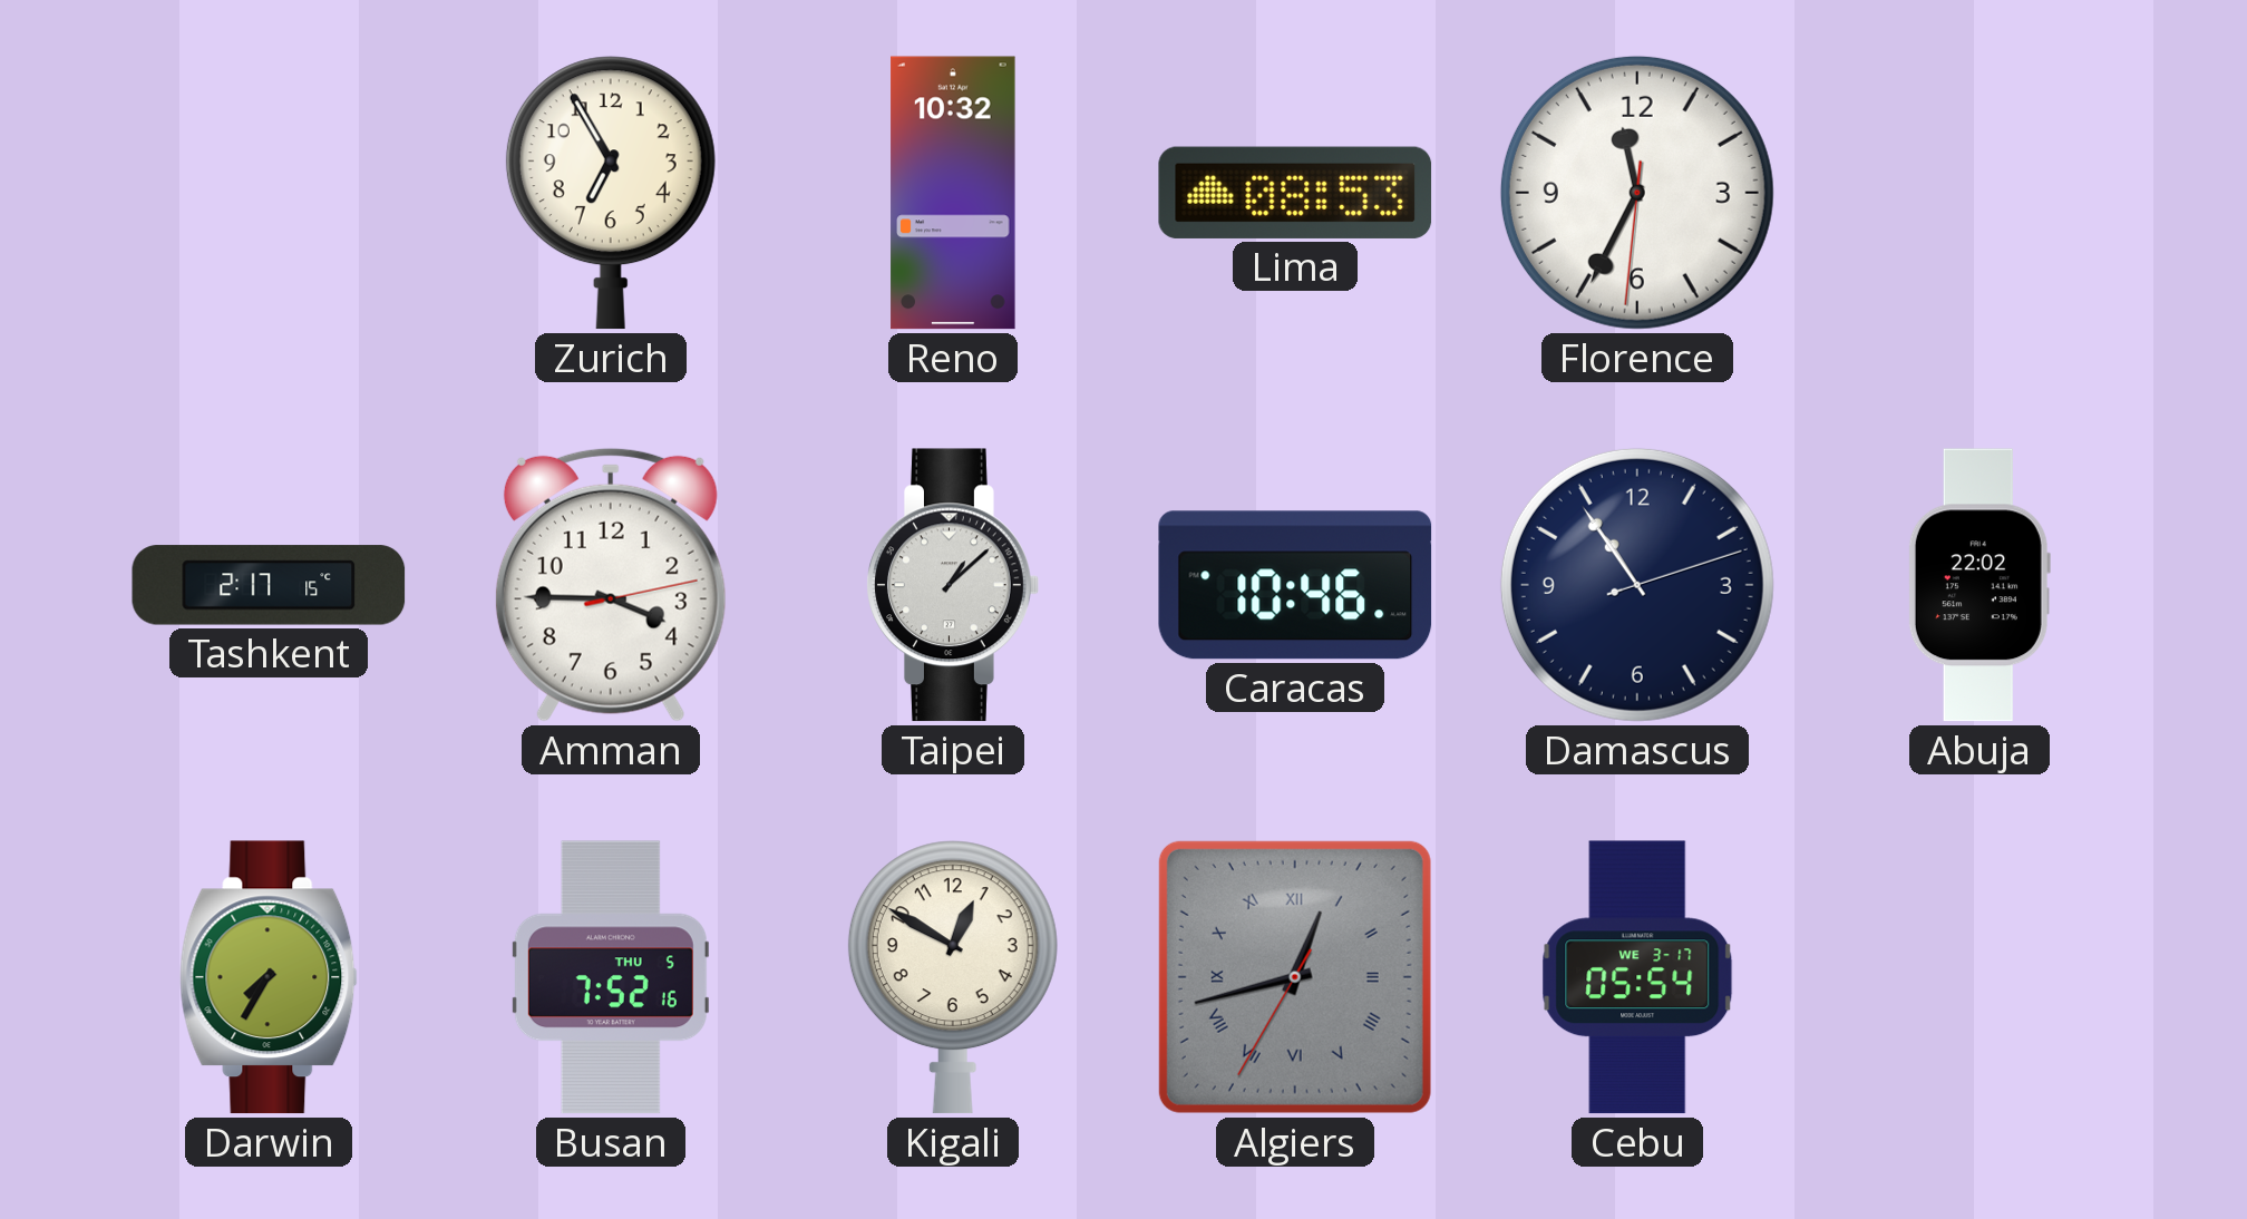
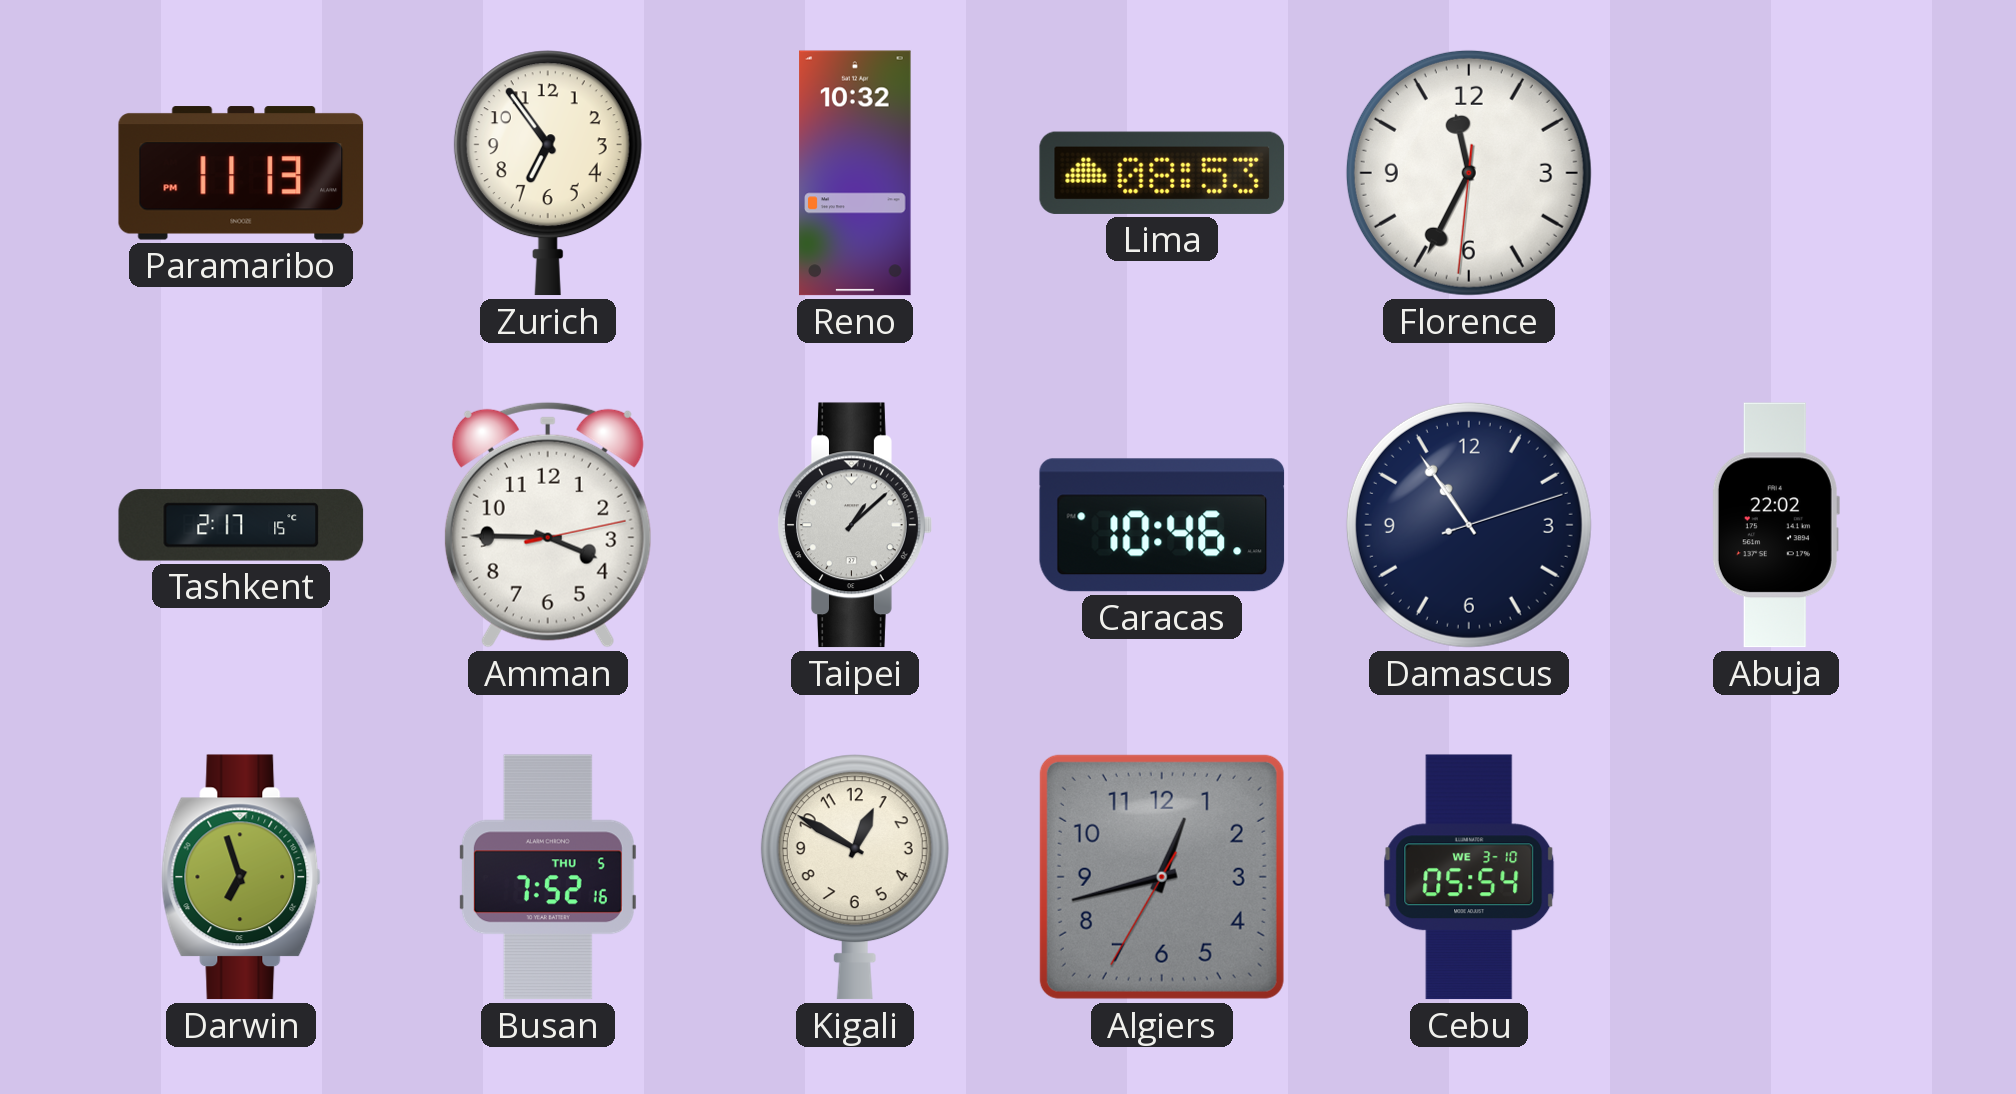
Paramaribo: none -> 11:13
Zurich: 6:55 -> 6:54
Darwin: 7:35 -> 6:57
Algiers numerals: Roman -> Arabic
Cebu date: WE 3-17 -> WE 3-10
